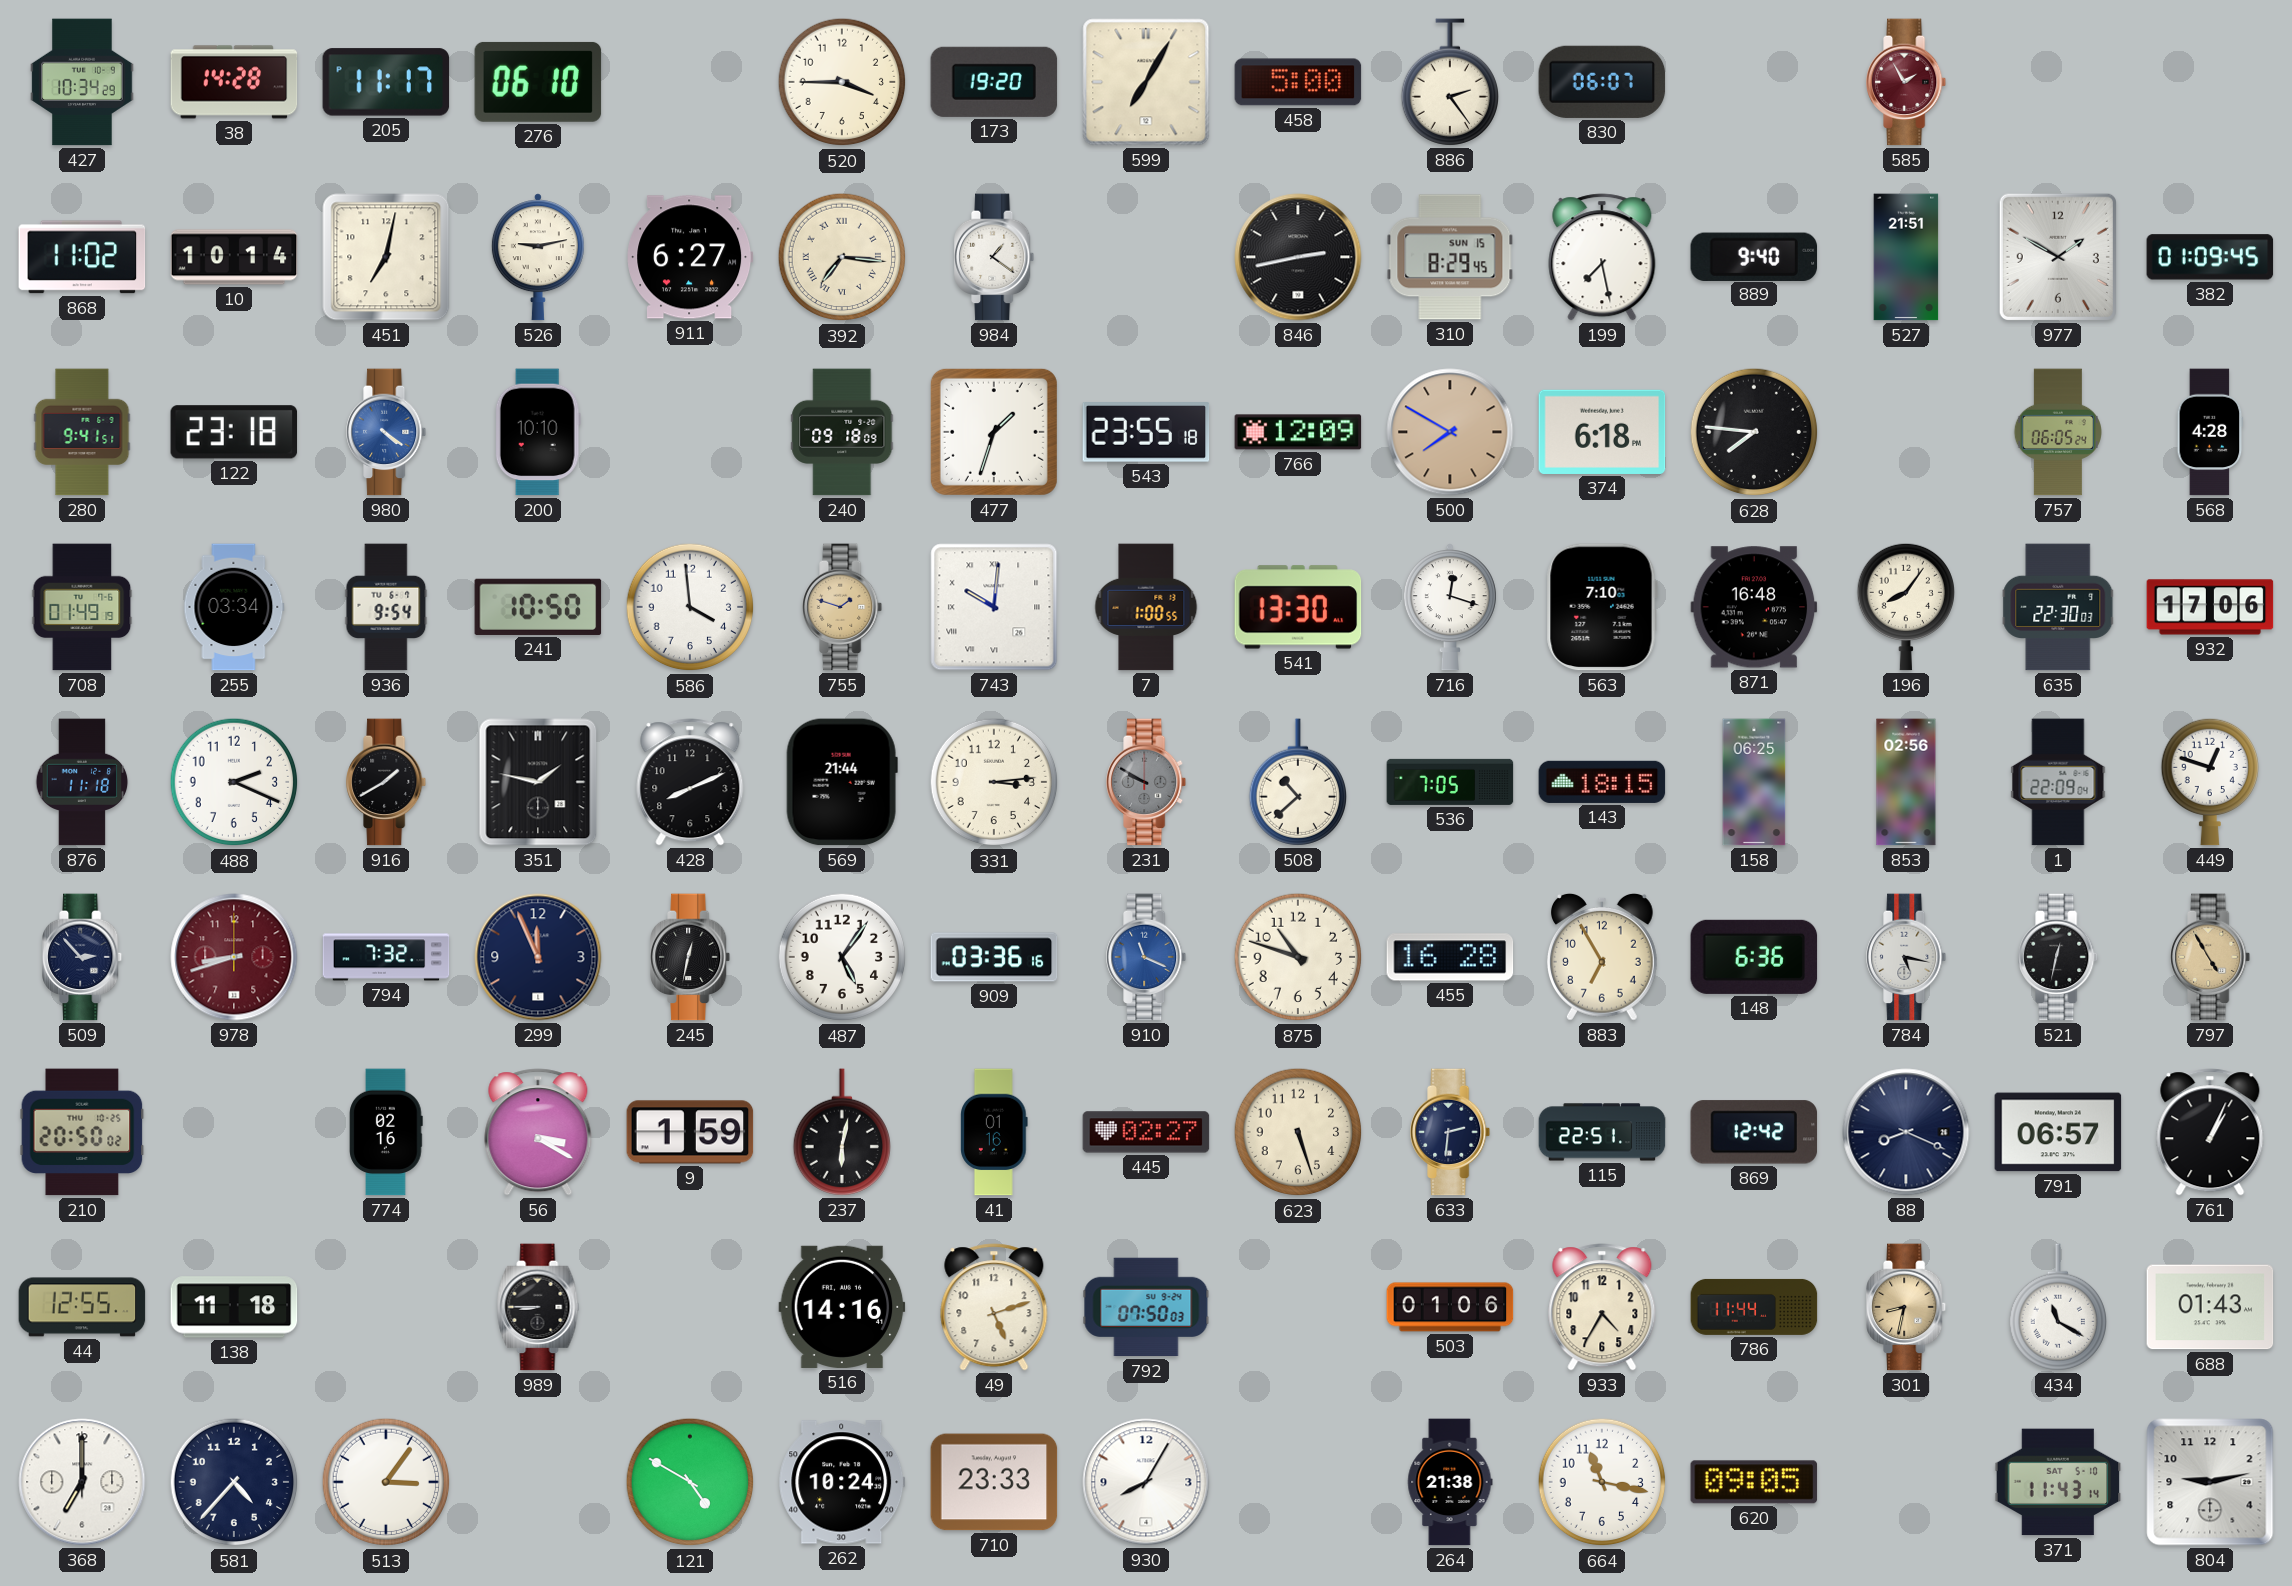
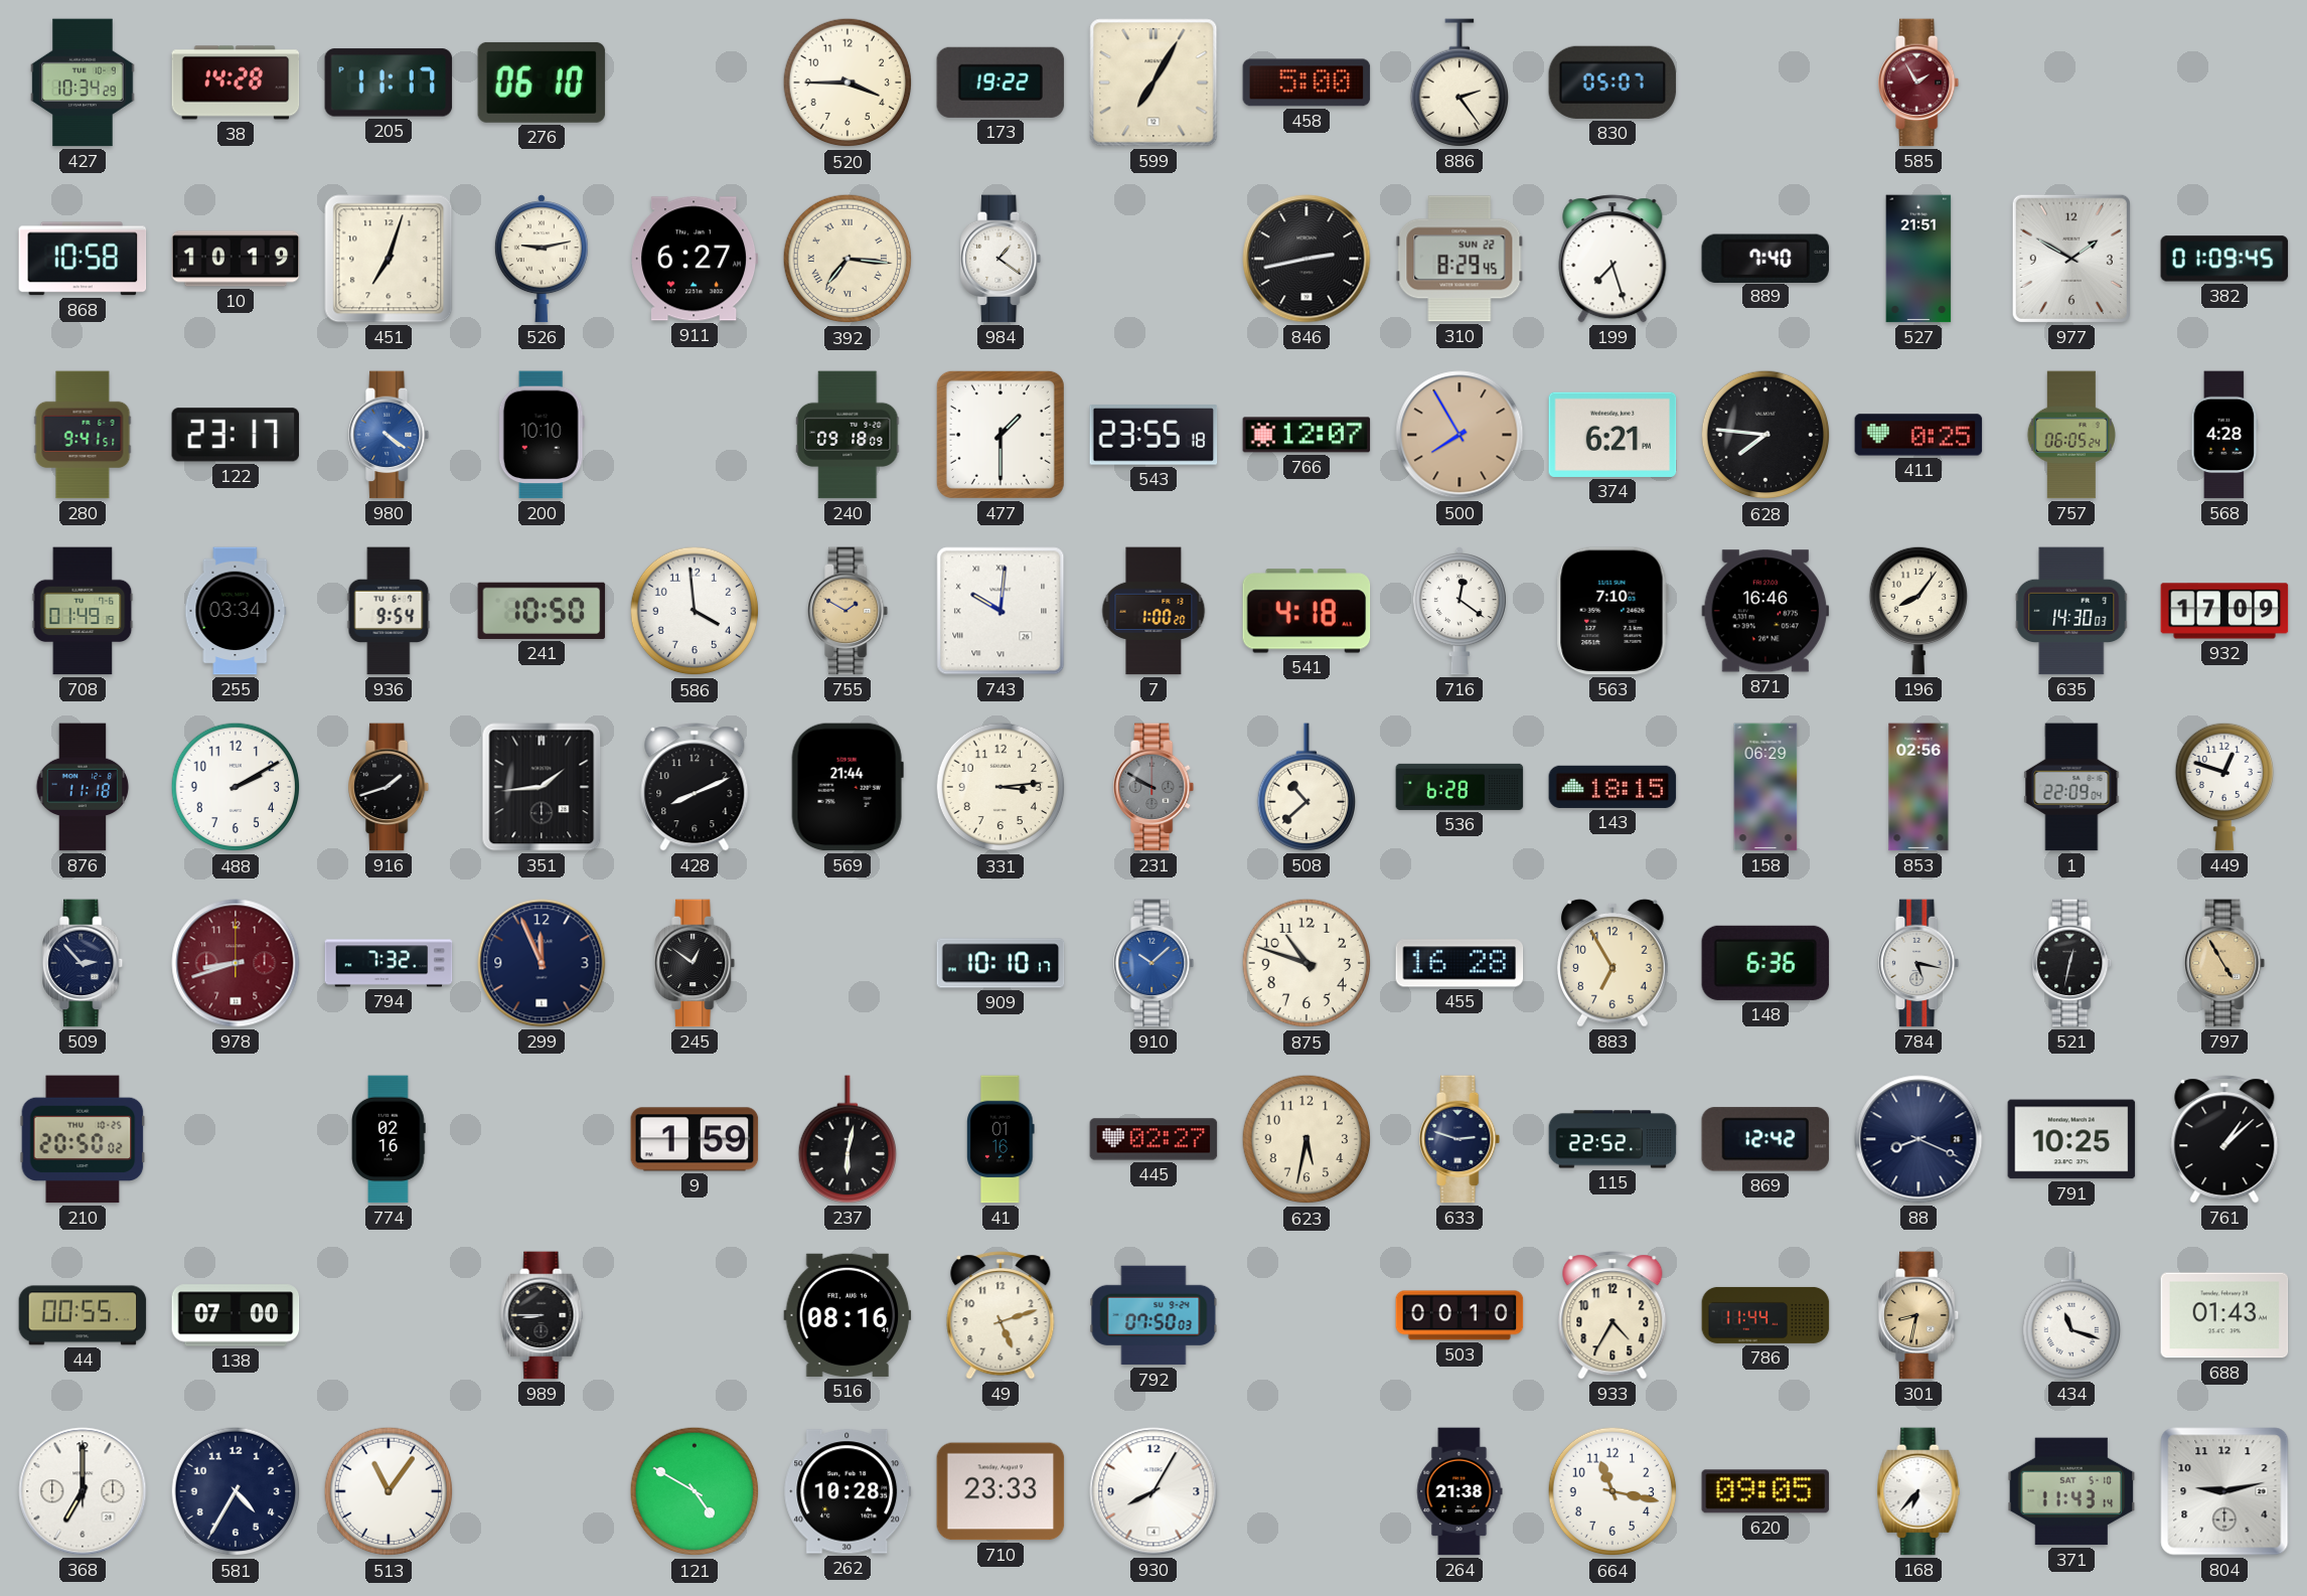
173: 19:20 -> 19:22
830: 06:07 -> 05:07
868: 11:02 -> 10:58
10: 10:14 -> 10:19
451: 7:02 -> 7:03
310 date: SUN 15 -> SUN 22
199: 7:28 -> 7:27
889: 9:40 -> 7:40
122: 23:18 -> 23:17
477: 1:33 -> 1:30
766: 12:09 -> 12:07
500: 7:50 -> 7:55
374: 6:18 -> 6:21
411: none -> 0:25
755: 1:48 -> 1:50
7: 1:00:55 -> 1:00:20
541: 13:30 -> 4:18
716: 12:18 -> 12:21
871: 16:48 -> 16:46
635: 22:30 -> 14:30
932: 17:06 -> 17:09
488: 2:19 -> 2:10
916: 1:40 -> 1:42
351: 1:47 -> 1:44
536: 7:05 -> 6:28
158: 06:25 -> 06:29
245: 12:32 -> 12:51
487: 5:06 -> none
909: 03:36 -> 10:10
910: 11:19 -> 10:08
56: 3:20 -> none
623: 5:27 -> 5:32
633: 2:31 -> 2:48
115: 22:51 -> 22:52
791: 06:57 -> 10:25
761: 1:04 -> 1:08
44: 12:55 -> 00:55
138: 11:18 -> 07:00
516: 14:16 -> 08:16
503: 01:06 -> 00:10
434: 11:20 -> 11:18
581: 4:37 -> 4:35
513: 3:06 -> 11:06
262: 10:24 -> 10:28
168: none -> 6:37
